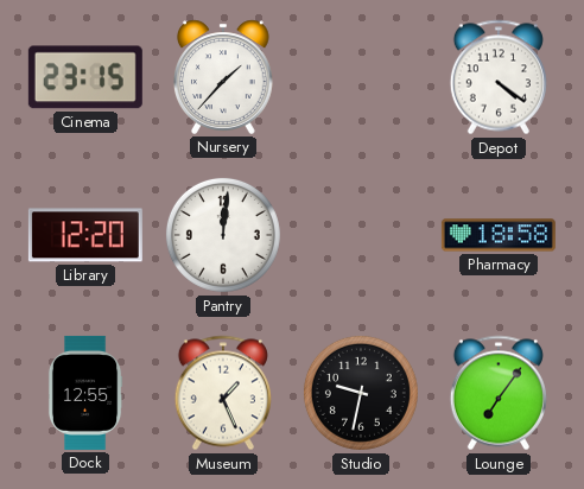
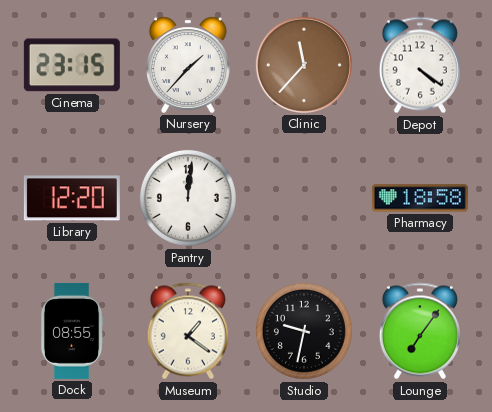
Clinic: none -> 11:37
Dock: 12:55 -> 08:55
Museum: 1:26 -> 1:21
